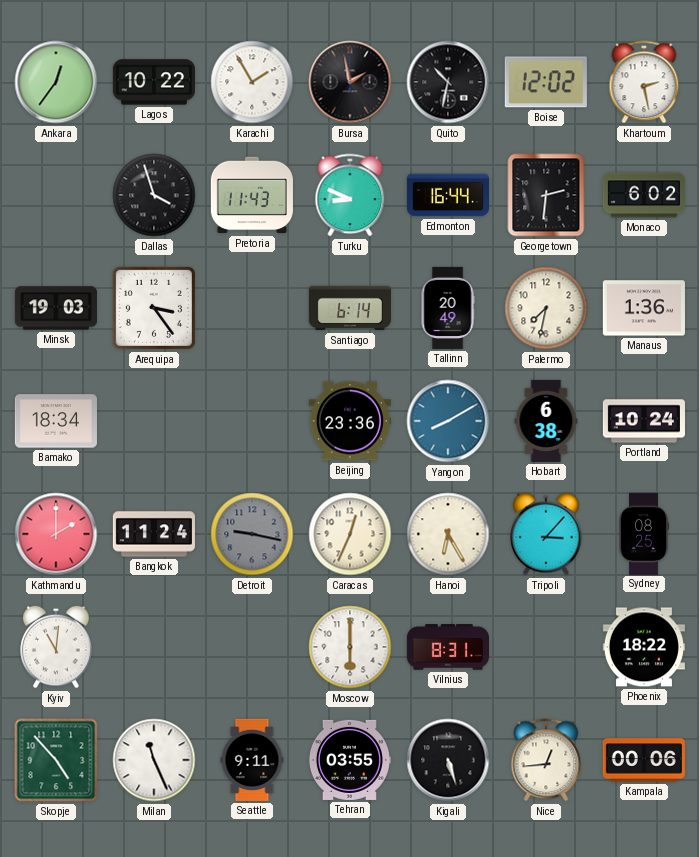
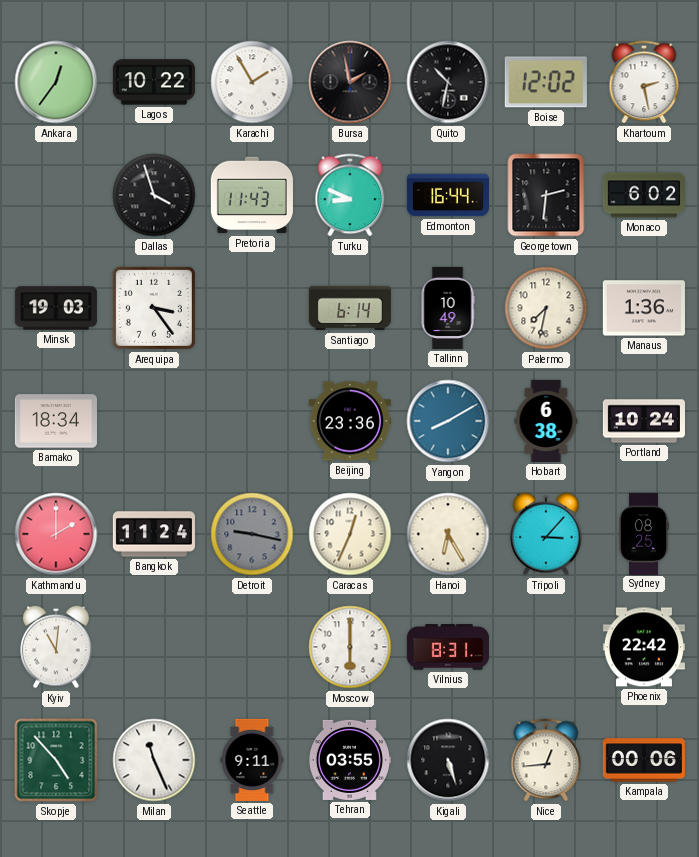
Tallinn: 20:49 -> 10:49
Phoenix: 18:22 -> 22:42
